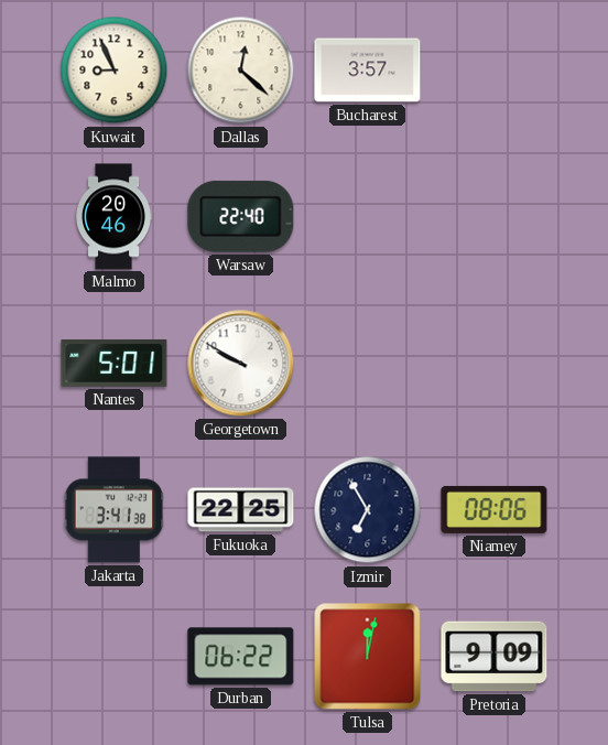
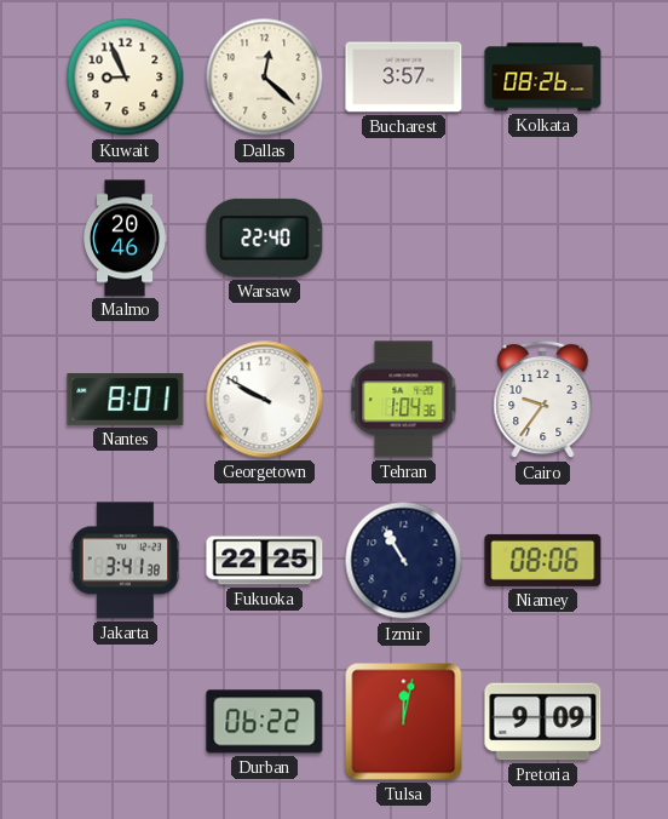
Kolkata: none -> 08:26
Nantes: 5:01 -> 8:01
Tehran: none -> 1:04
Cairo: none -> 9:36
Izmir: 6:55 -> 10:55
